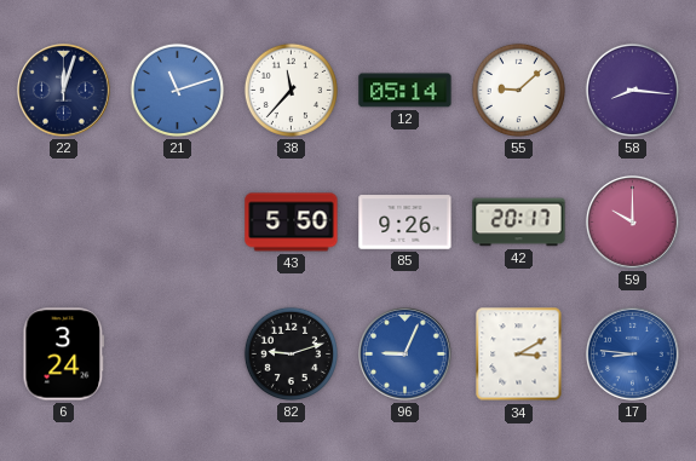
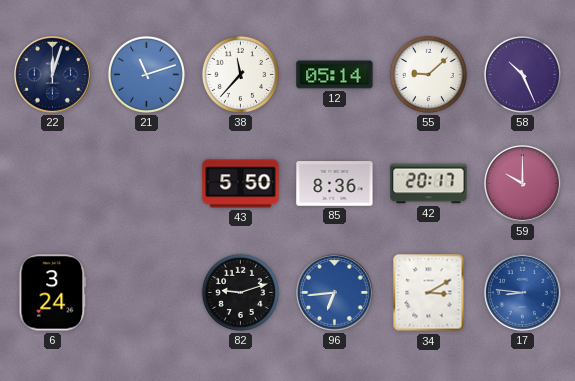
58: 8:16 -> 10:26
85: 9:26 -> 8:36
96: 9:04 -> 6:44
